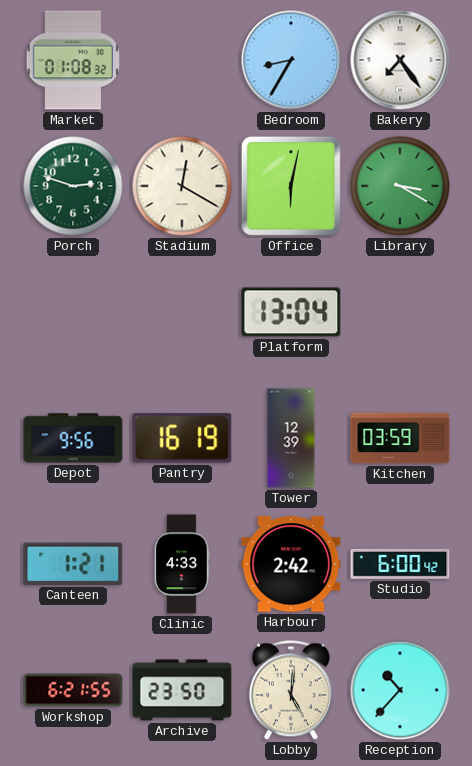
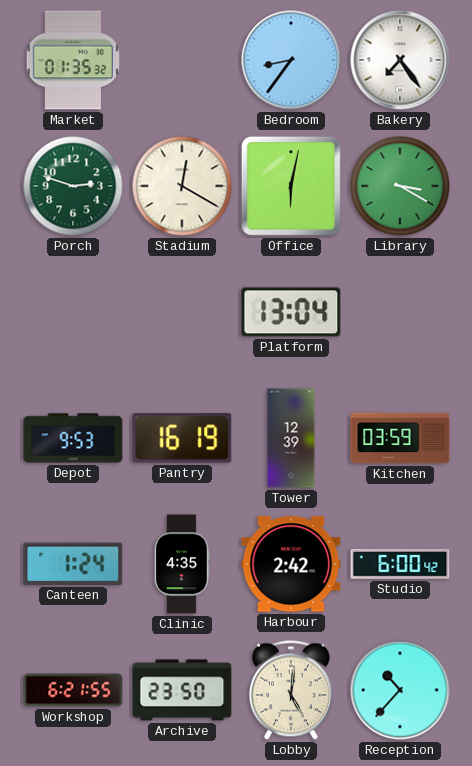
Market: 01:08 -> 01:35
Bedroom: 8:35 -> 8:36
Depot: 9:56 -> 9:53
Canteen: 1:21 -> 1:24
Clinic: 4:33 -> 4:35
